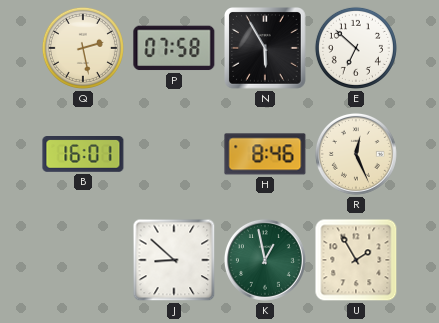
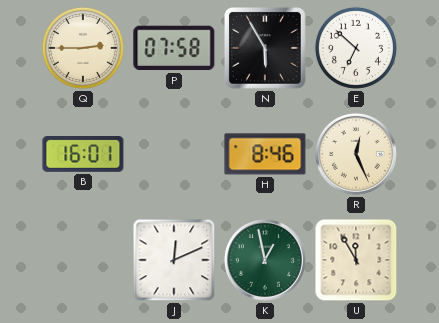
Q: 2:28 -> 2:45
J: 8:52 -> 12:11
U: 1:55 -> 11:55
